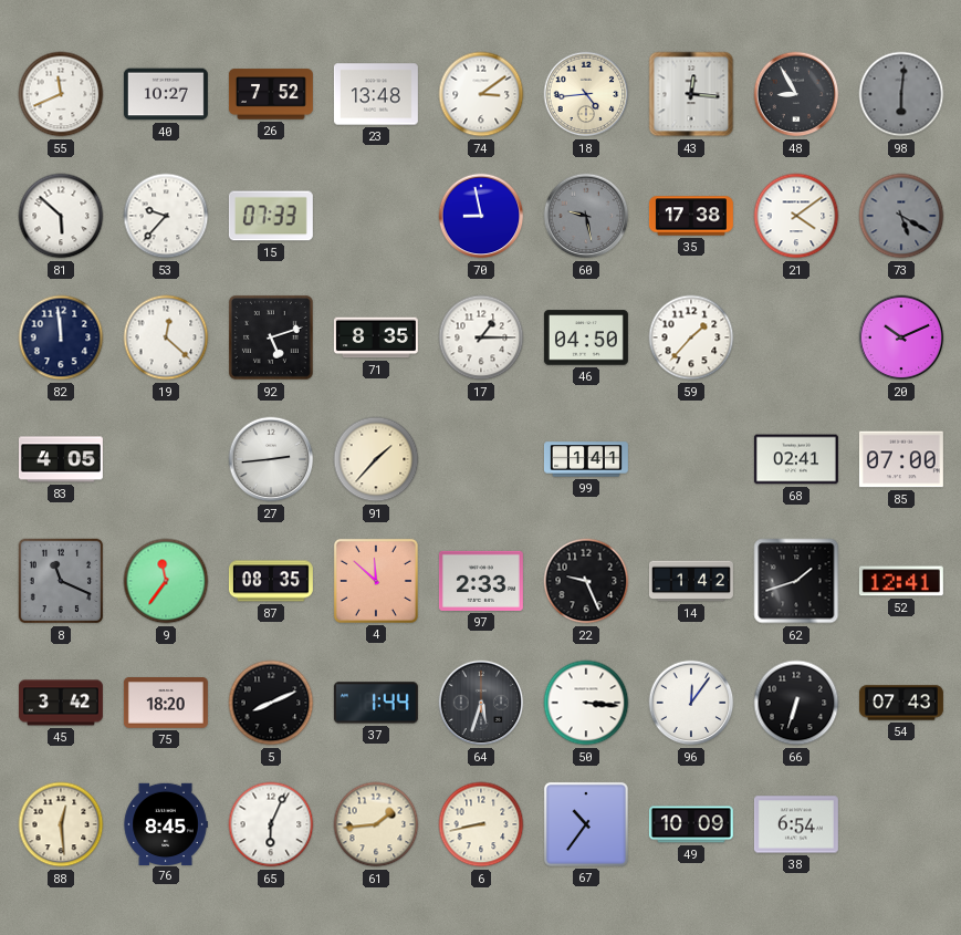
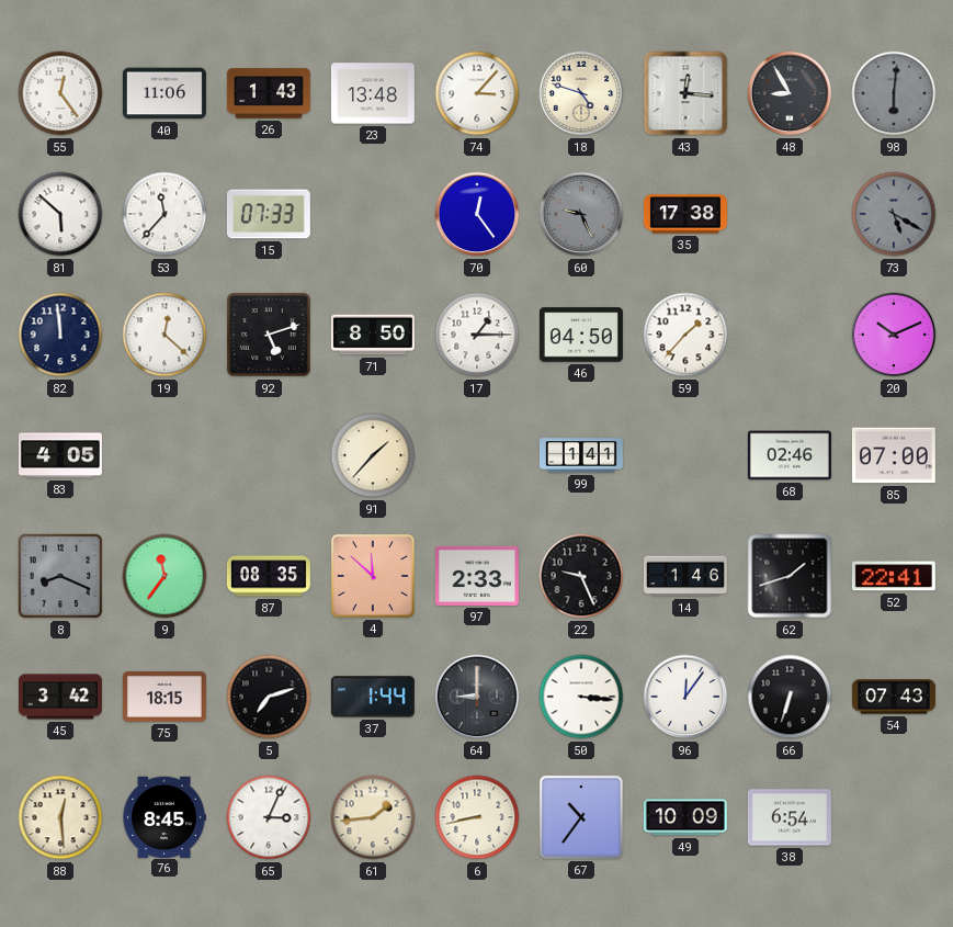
55: 11:41 -> 12:24
40: 10:27 -> 11:06
26: 7:52 -> 1:43
74: 3:09 -> 3:07
18: 4:44 -> 4:48
53: 9:37 -> 11:37
70: 8:58 -> 12:24
60: 9:28 -> 9:26
21: 4:09 -> none
71: 8:35 -> 8:50
27: 2:44 -> none
68: 02:41 -> 02:46
8: 11:19 -> 8:19
14: 1:42 -> 1:46
52: 12:41 -> 22:41
75: 18:20 -> 18:15
5: 8:11 -> 7:12
64: 5:33 -> 9:00
65: 6:04 -> 3:04
